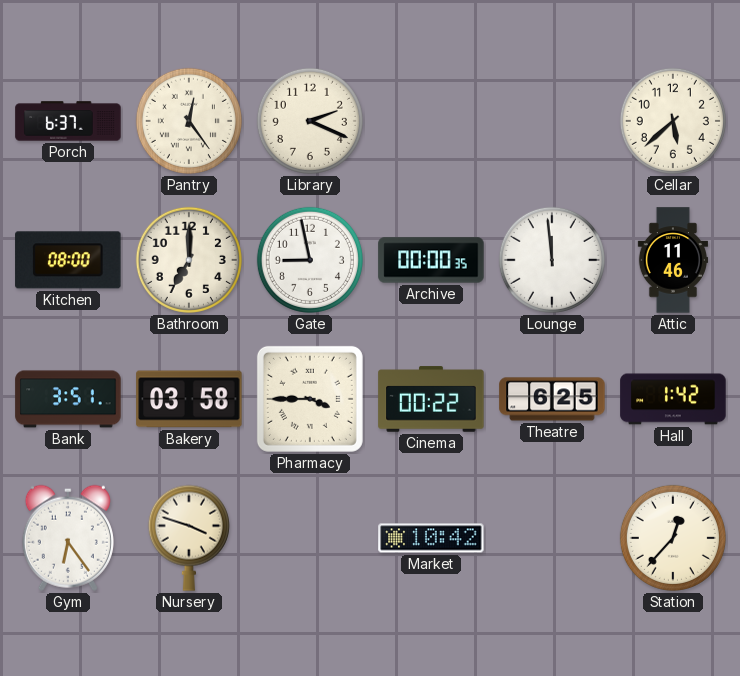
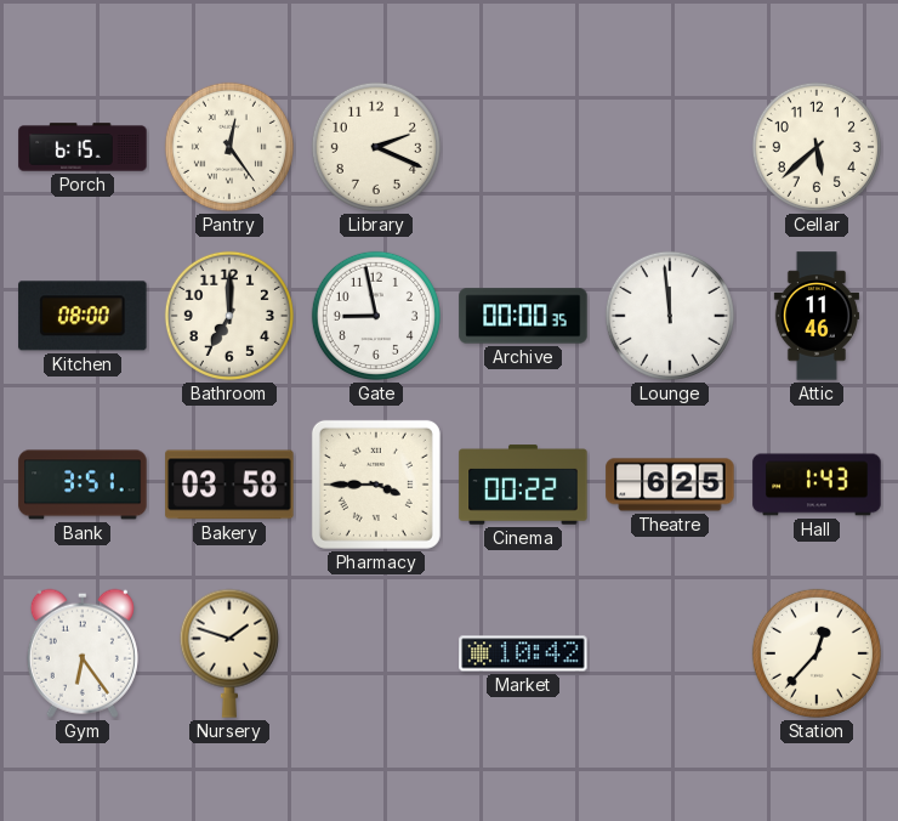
Porch: 6:37 -> 6:15
Hall: 1:42 -> 1:43
Nursery: 3:48 -> 1:48
